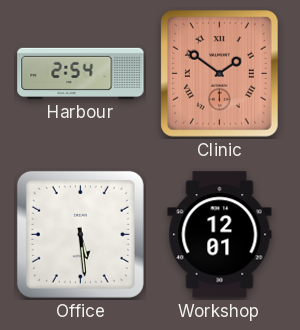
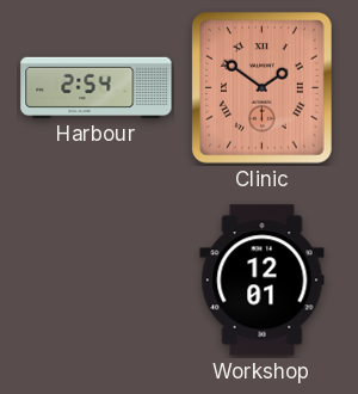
Office: 5:29 -> none
